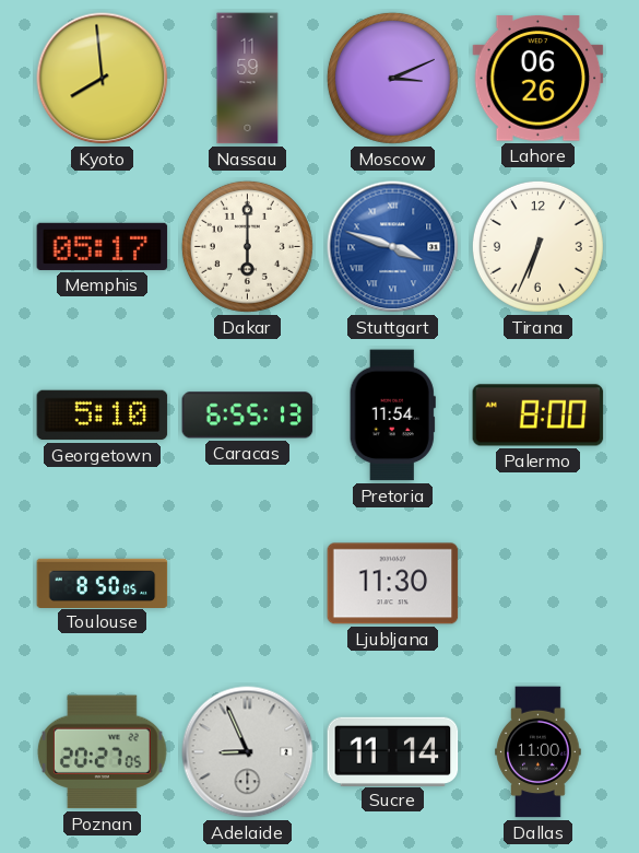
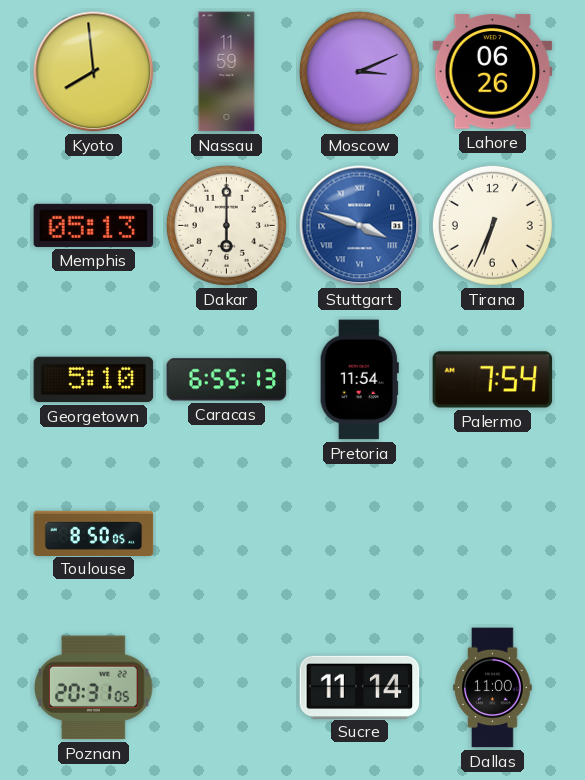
Memphis: 05:17 -> 05:13
Palermo: 8:00 -> 7:54
Ljubljana: 11:30 -> none
Poznan: 20:27 -> 20:31
Adelaide: 8:56 -> none
